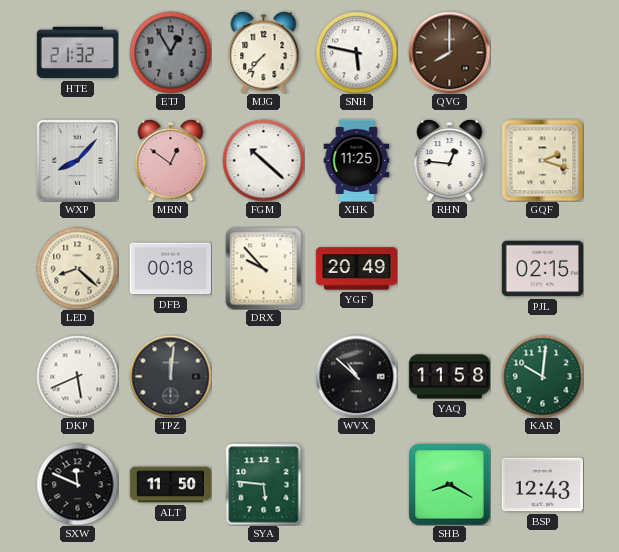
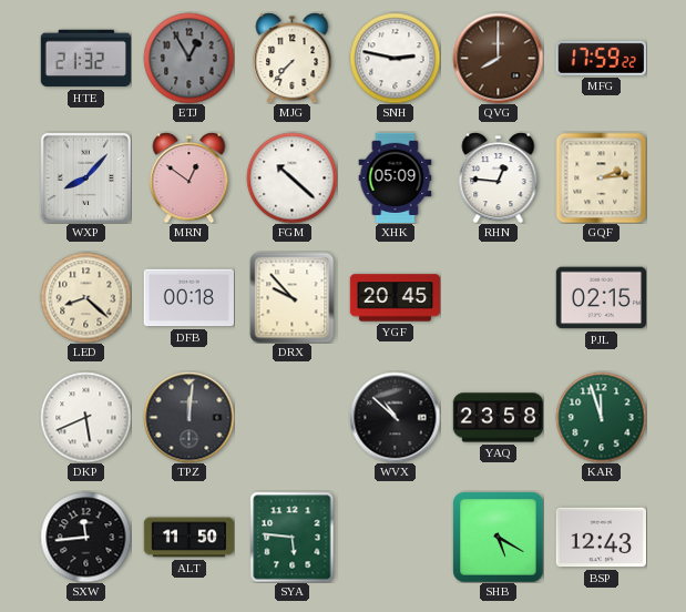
SNH: 5:47 -> 2:47
MFG: none -> 17:59
XHK: 11:25 -> 05:09
GQF: 2:18 -> 2:14
YGF: 20:49 -> 20:45
YAQ: 11:58 -> 23:58
KAR: 10:01 -> 11:57
SXW: 11:49 -> 11:44
SHB: 8:20 -> 5:20
